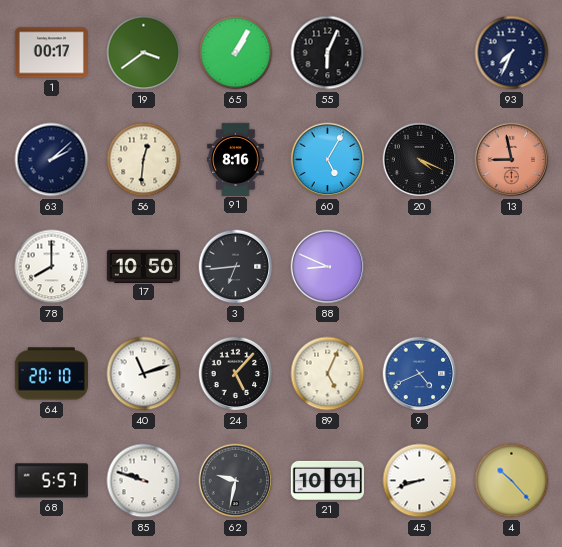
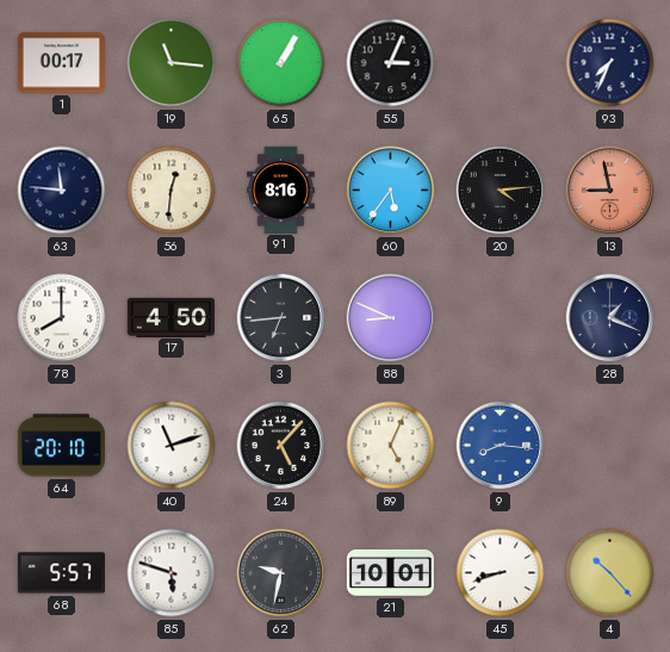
19: 3:39 -> 11:16
55: 6:04 -> 3:04
63: 2:08 -> 11:46
60: 5:05 -> 5:36
20: 4:19 -> 4:14
17: 10:50 -> 4:50
28: none -> 1:19
9: 4:41 -> 8:16
85: 9:48 -> 5:48
